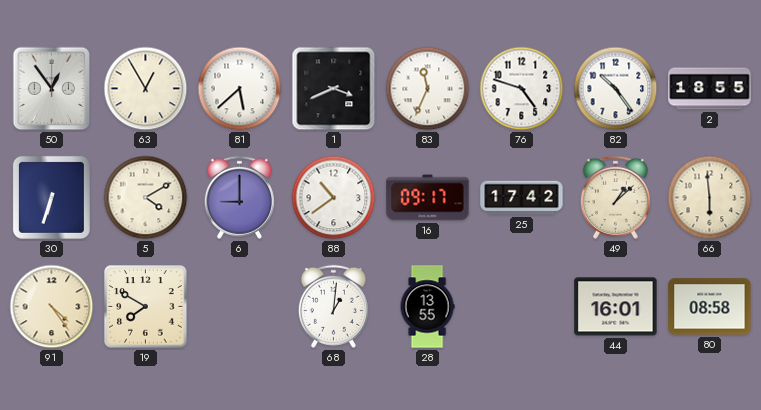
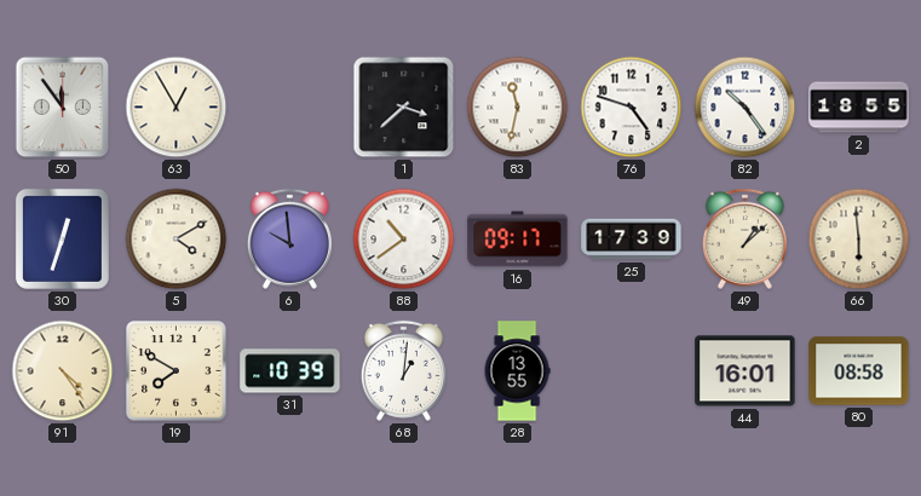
50: 12:54 -> 11:54
81: 5:38 -> none
1: 3:41 -> 3:38
83: 11:34 -> 11:32
30: 6:33 -> 12:33
6: 9:00 -> 9:59
25: 17:42 -> 17:39
31: none -> 10:39
